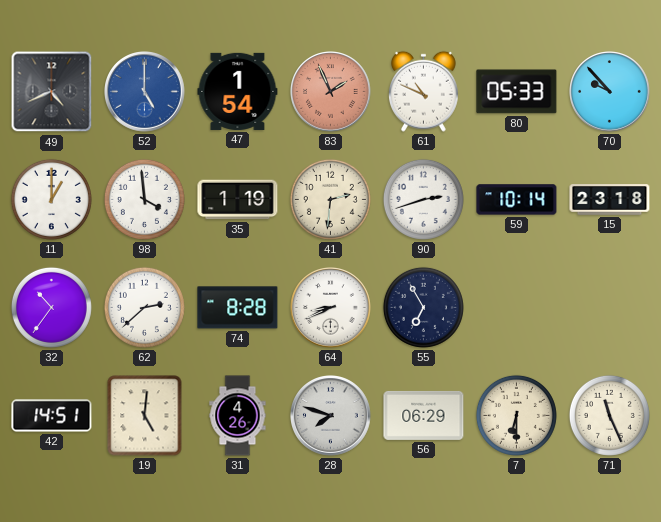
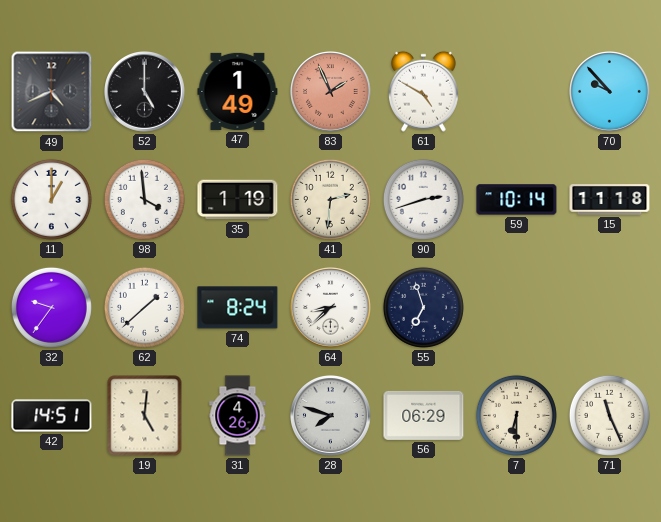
52 dial: blue -> black
47: 1:54 -> 1:49
61: 10:49 -> 4:50
80: 05:33 -> none
15: 23:18 -> 11:18
32: 10:36 -> 9:36
62: 2:38 -> 1:38
74: 8:28 -> 8:24
64: 8:41 -> 8:38
55: 6:55 -> 6:57
